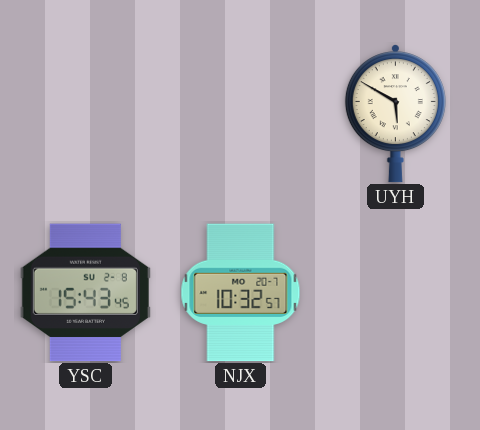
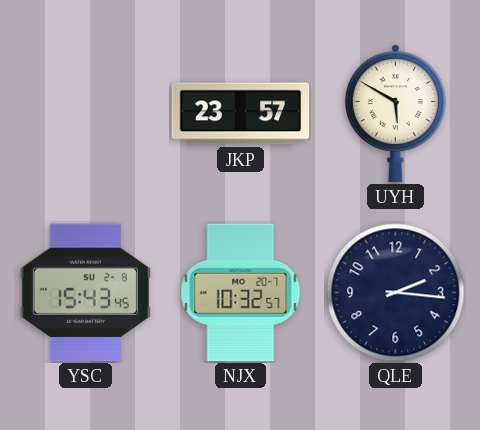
JKP: none -> 23:57
QLE: none -> 2:16
